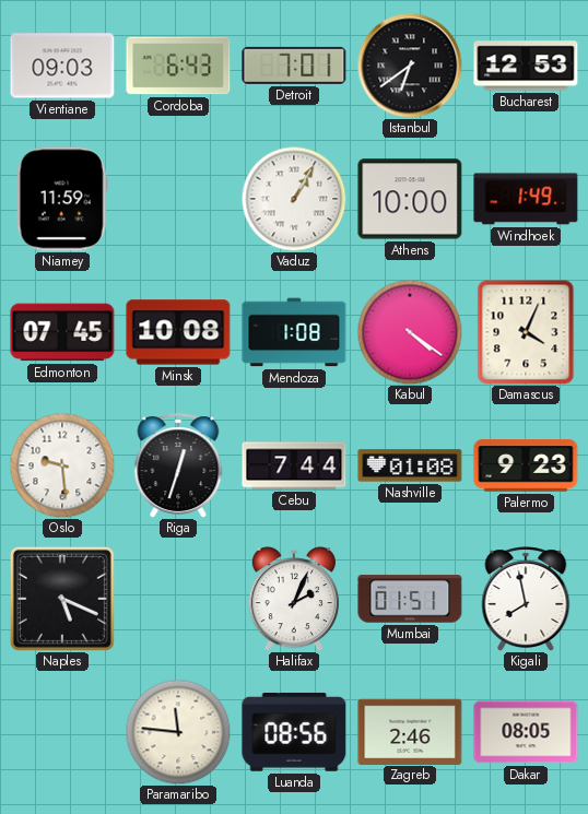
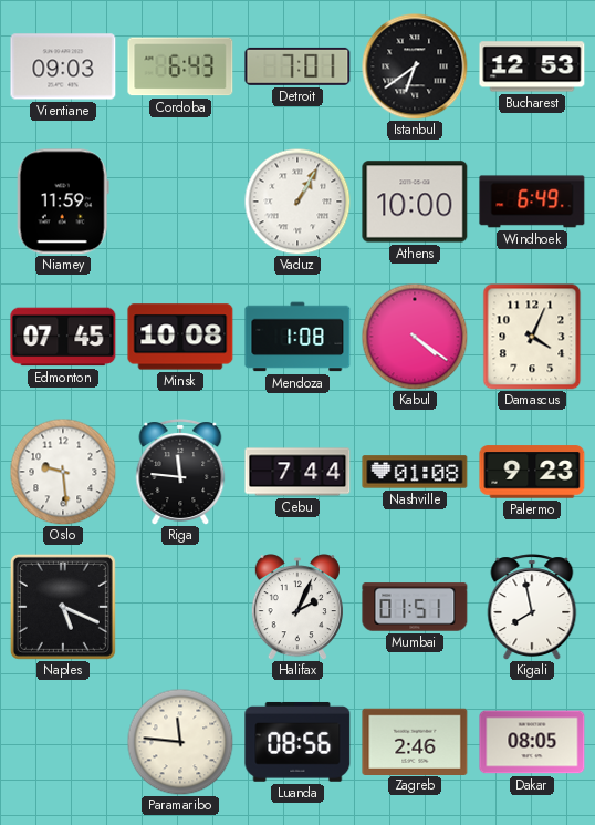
Windhoek: 1:49 -> 6:49
Riga: 12:33 -> 11:46
